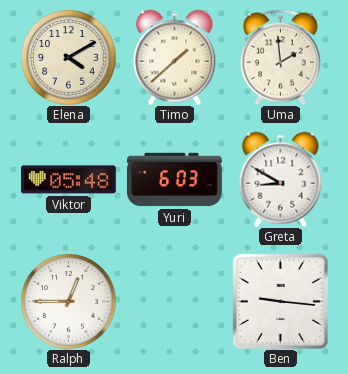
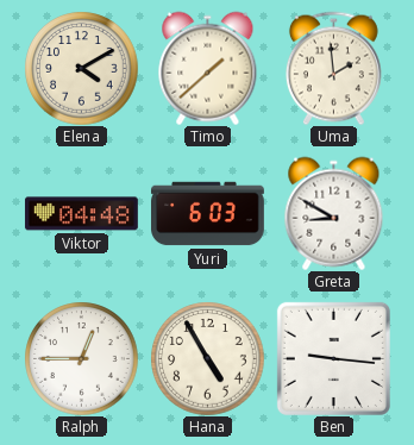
Viktor: 05:48 -> 04:48
Hana: none -> 4:55
